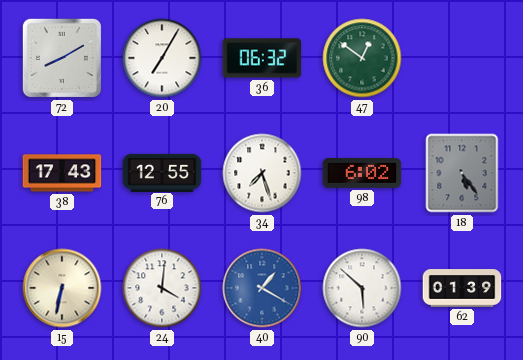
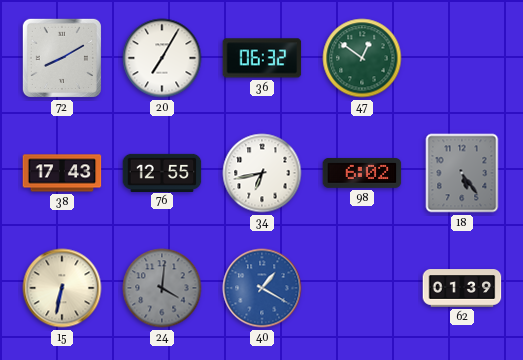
34: 7:27 -> 6:43
24 dial: white -> grey
90: 5:52 -> none
